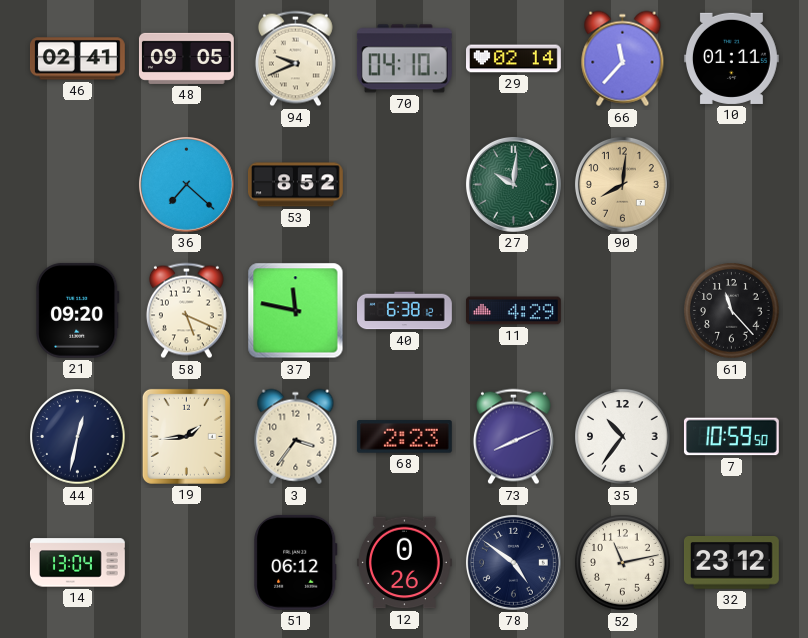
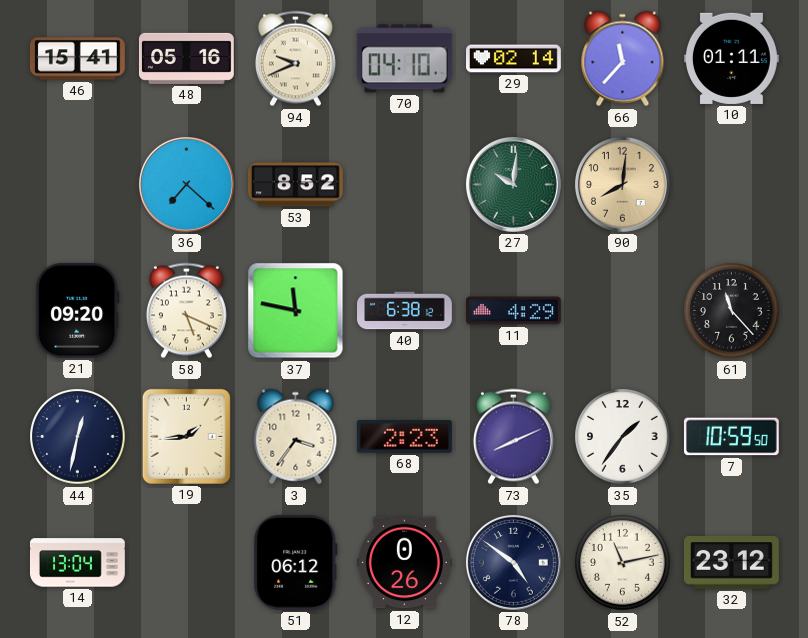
46: 02:41 -> 15:41
48: 09:05 -> 05:16
35: 10:36 -> 1:36
